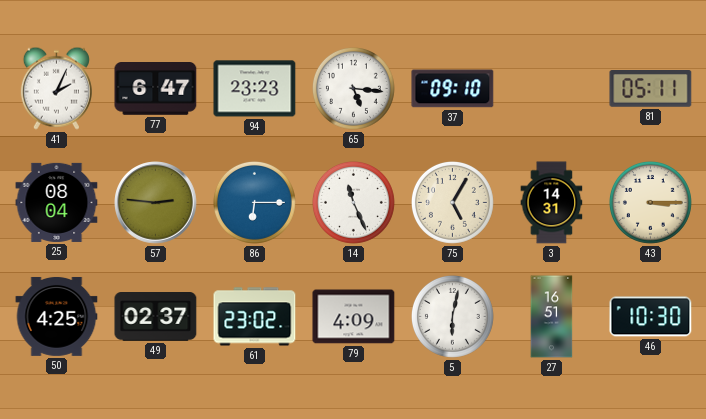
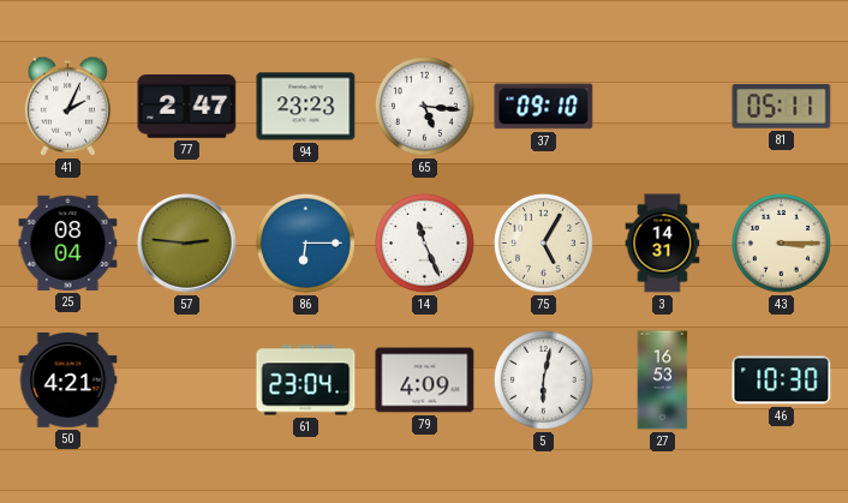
77: 6:47 -> 2:47
50: 4:25 -> 4:21
49: 02:37 -> none
61: 23:02 -> 23:04
27: 16:51 -> 16:53
